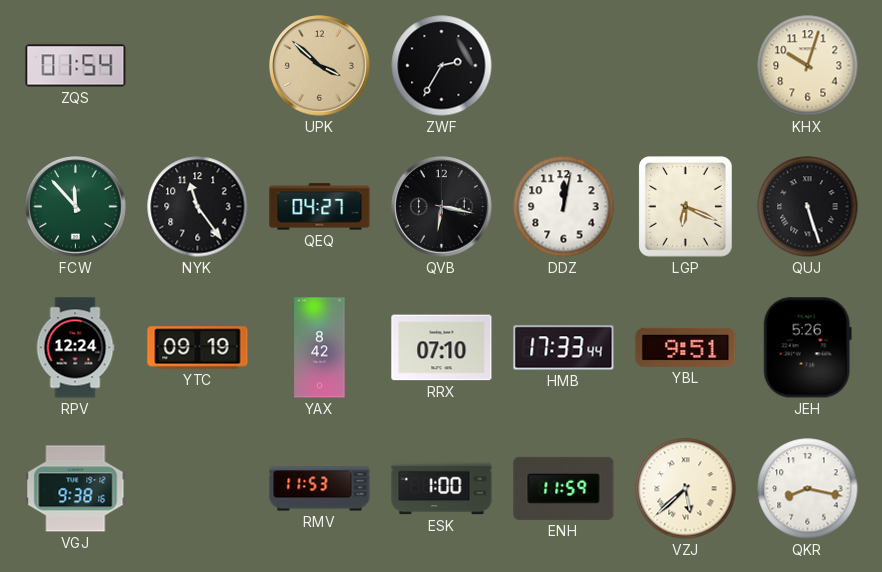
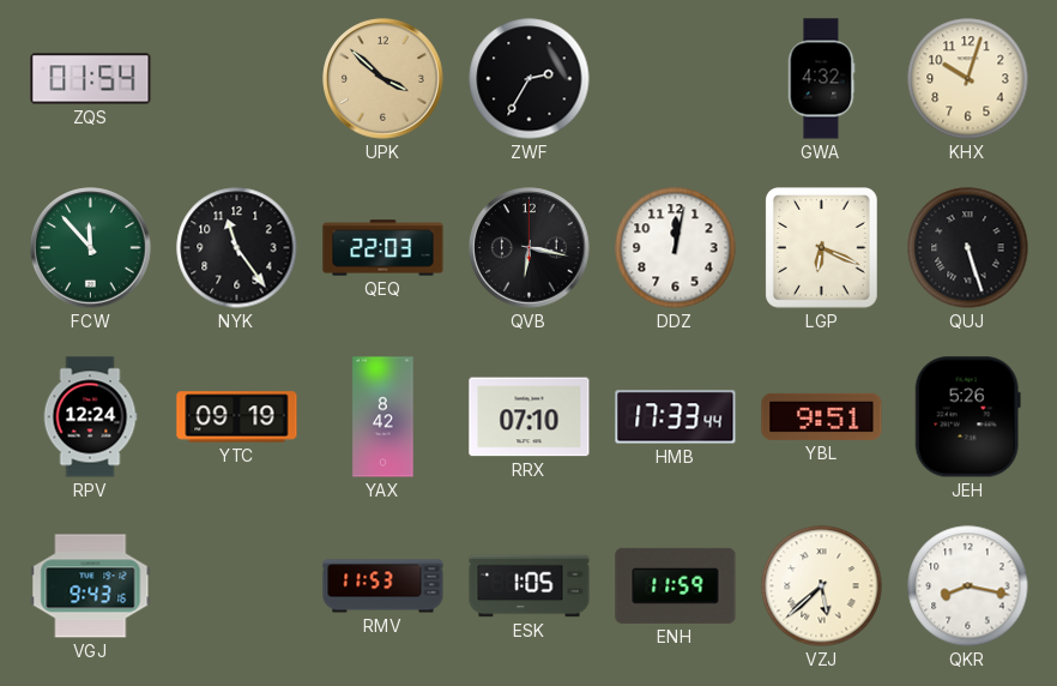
GWA: none -> 4:32
QEQ: 04:27 -> 22:03
VGJ: 9:38 -> 9:43
ESK: 1:00 -> 1:05
